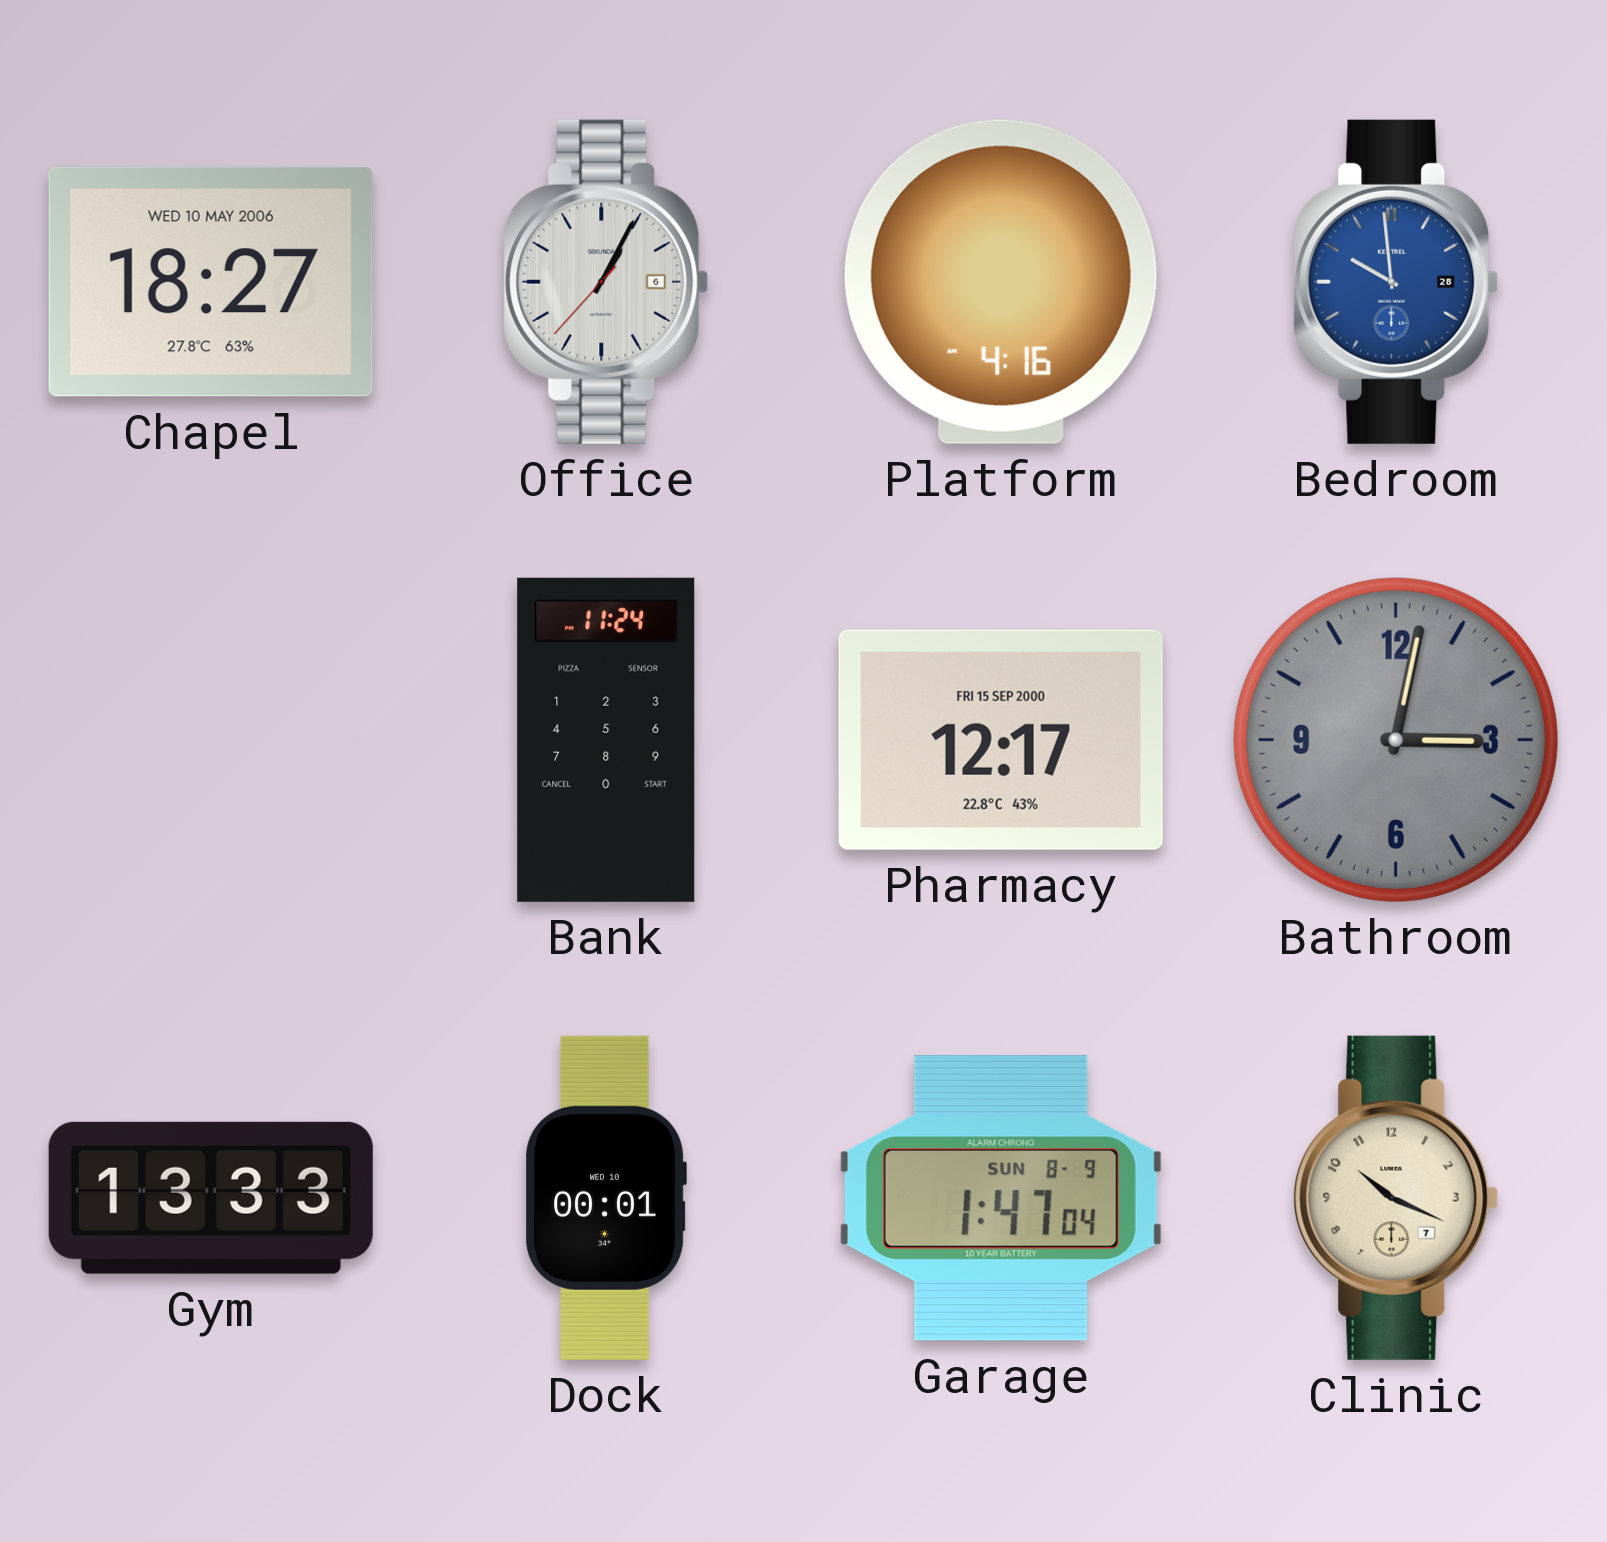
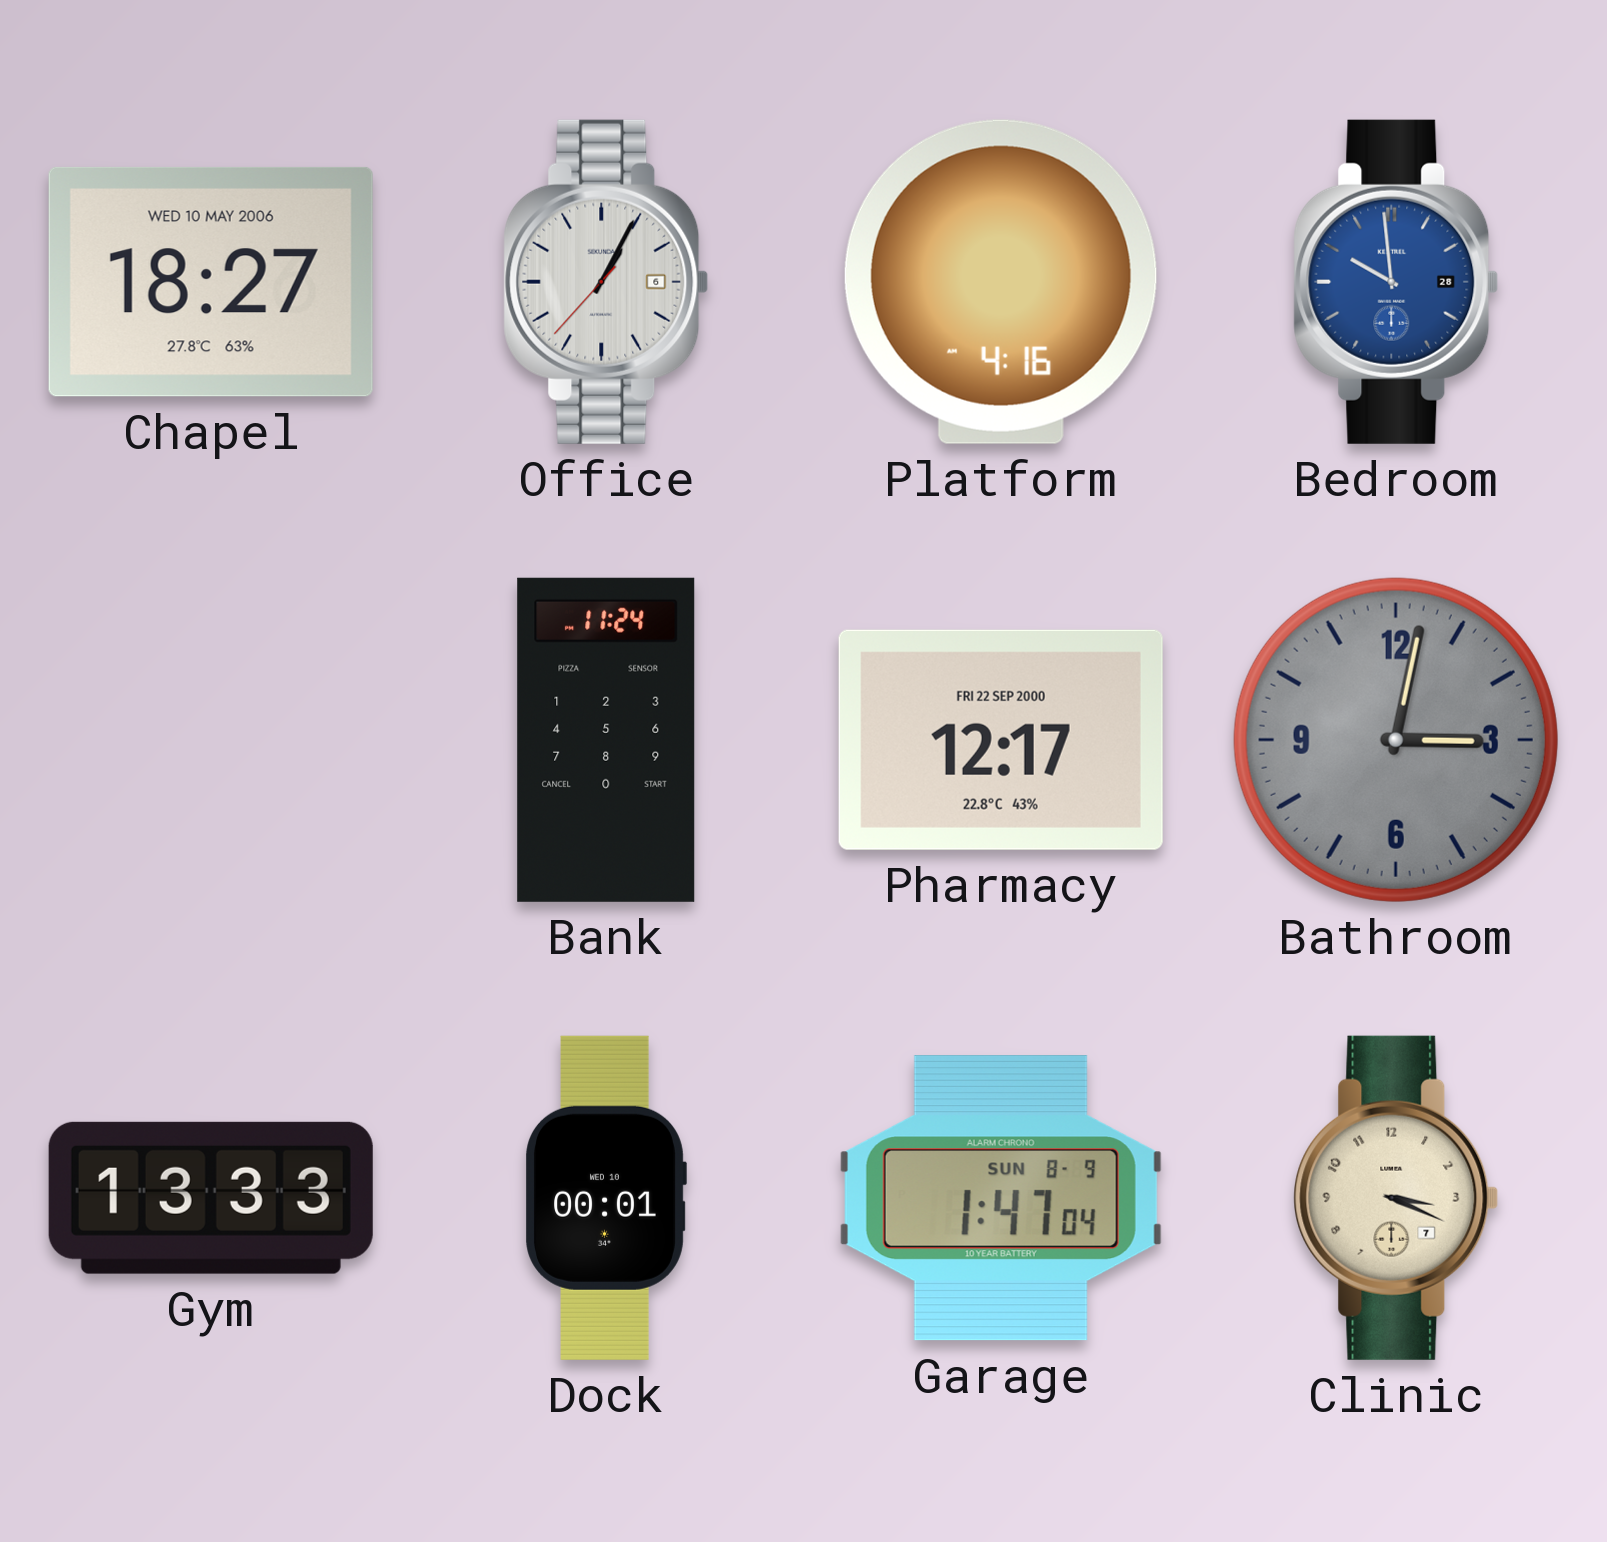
Pharmacy date: FRI 15 SEP 2000 -> FRI 22 SEP 2000
Clinic: 10:19 -> 3:19
